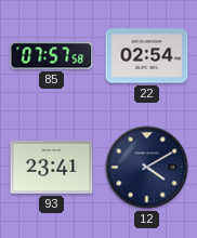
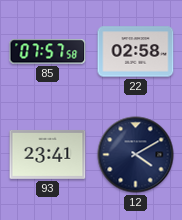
22: 02:54 -> 02:58
